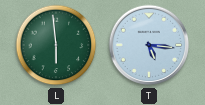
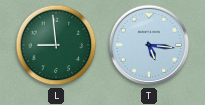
L: 5:59 -> 8:59
